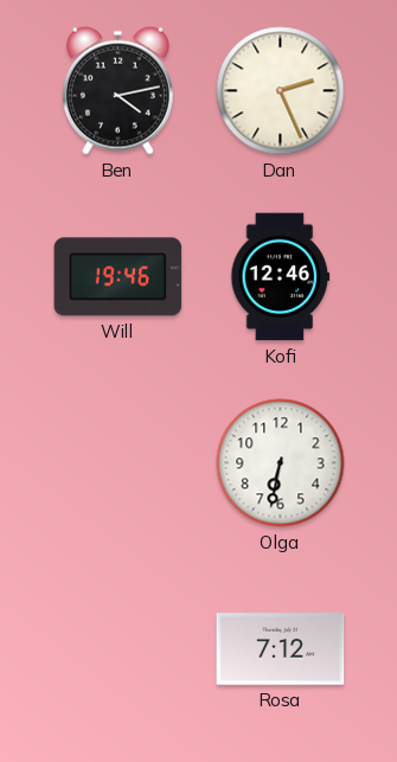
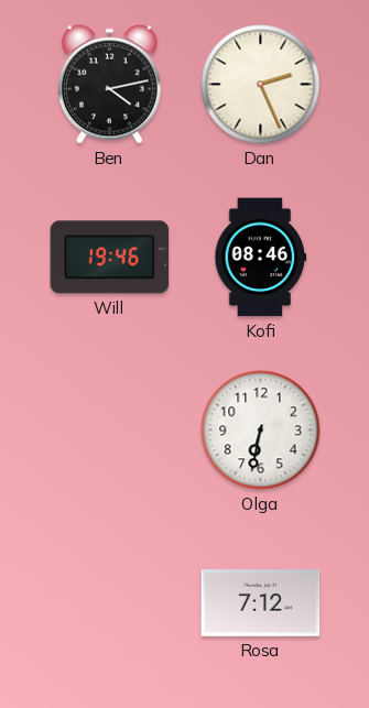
Kofi: 12:46 -> 08:46
